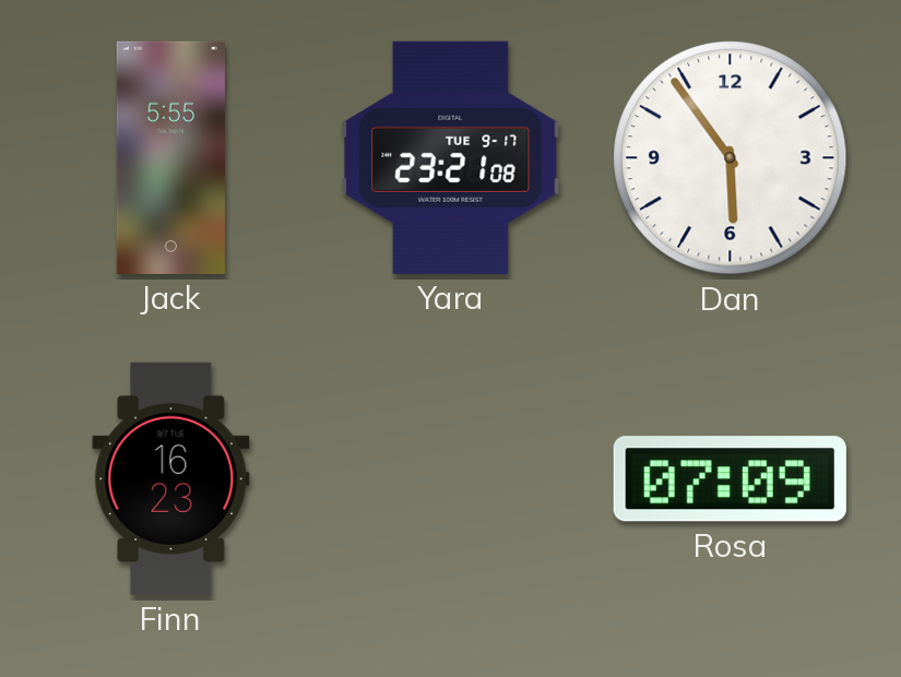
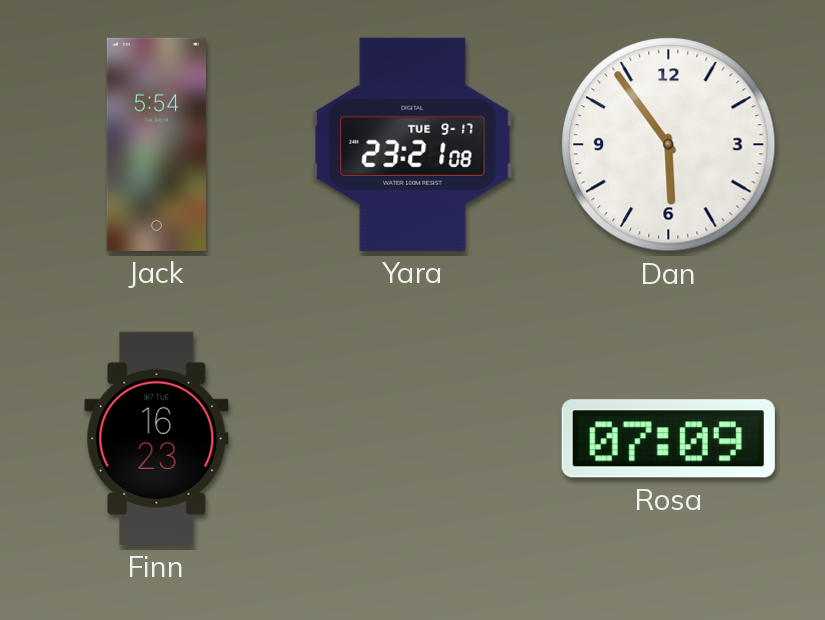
Jack: 5:55 -> 5:54
